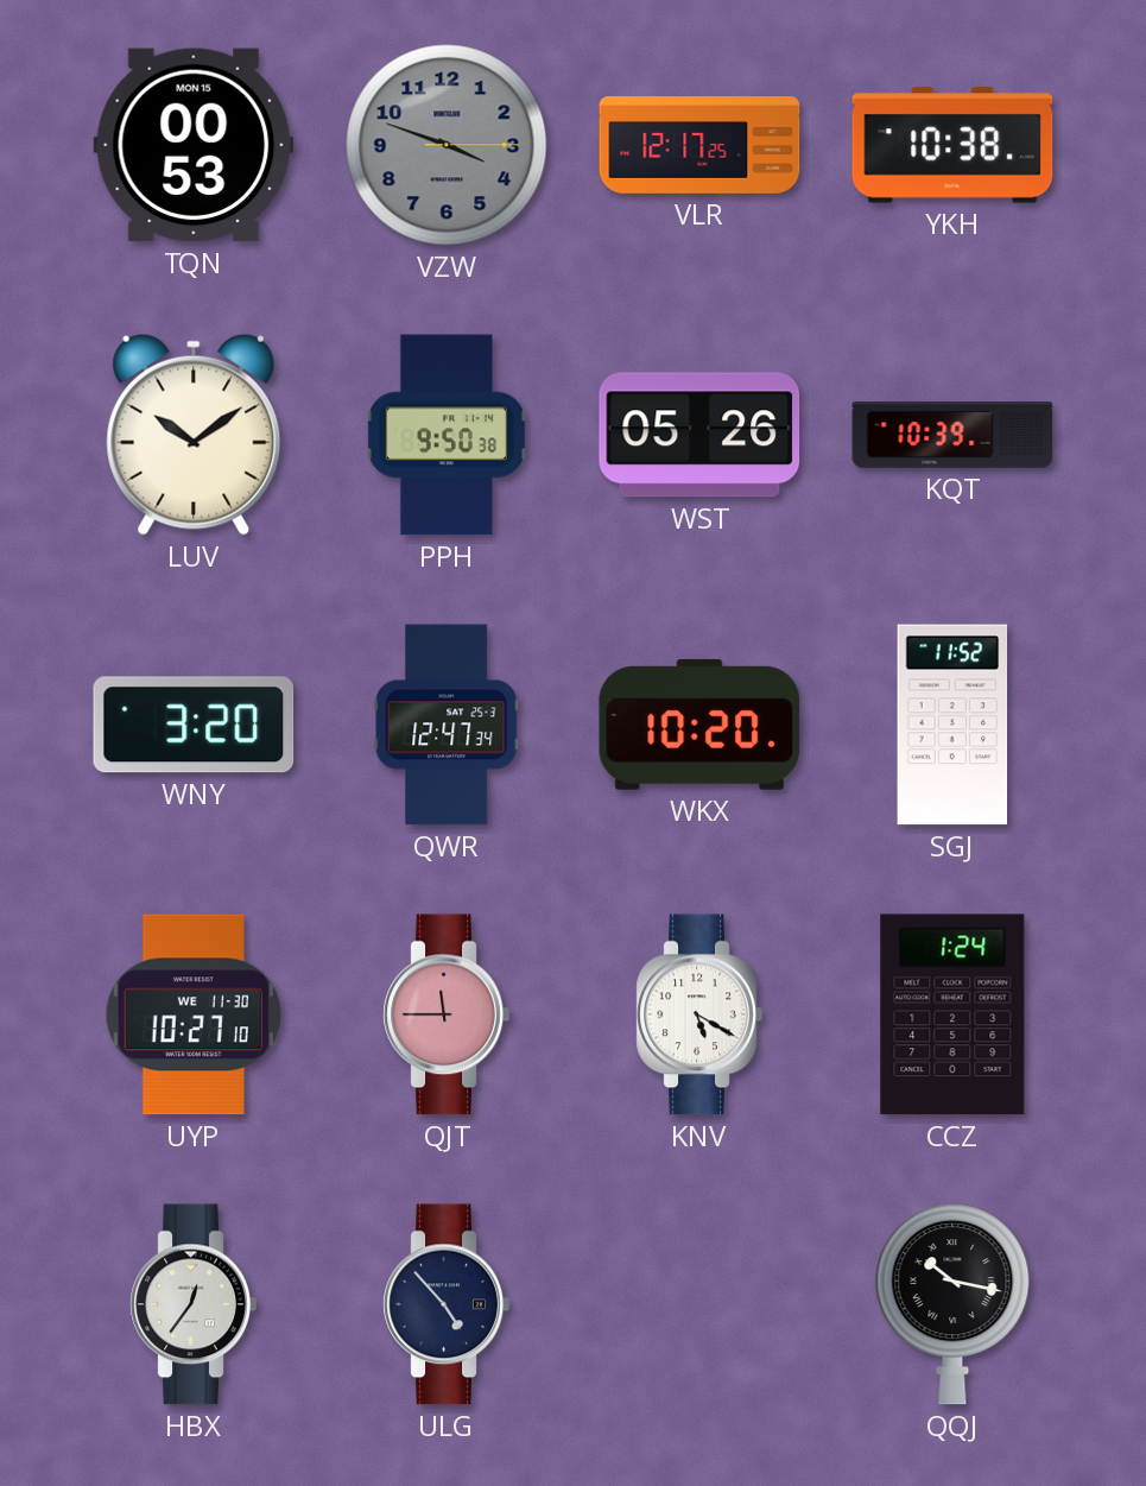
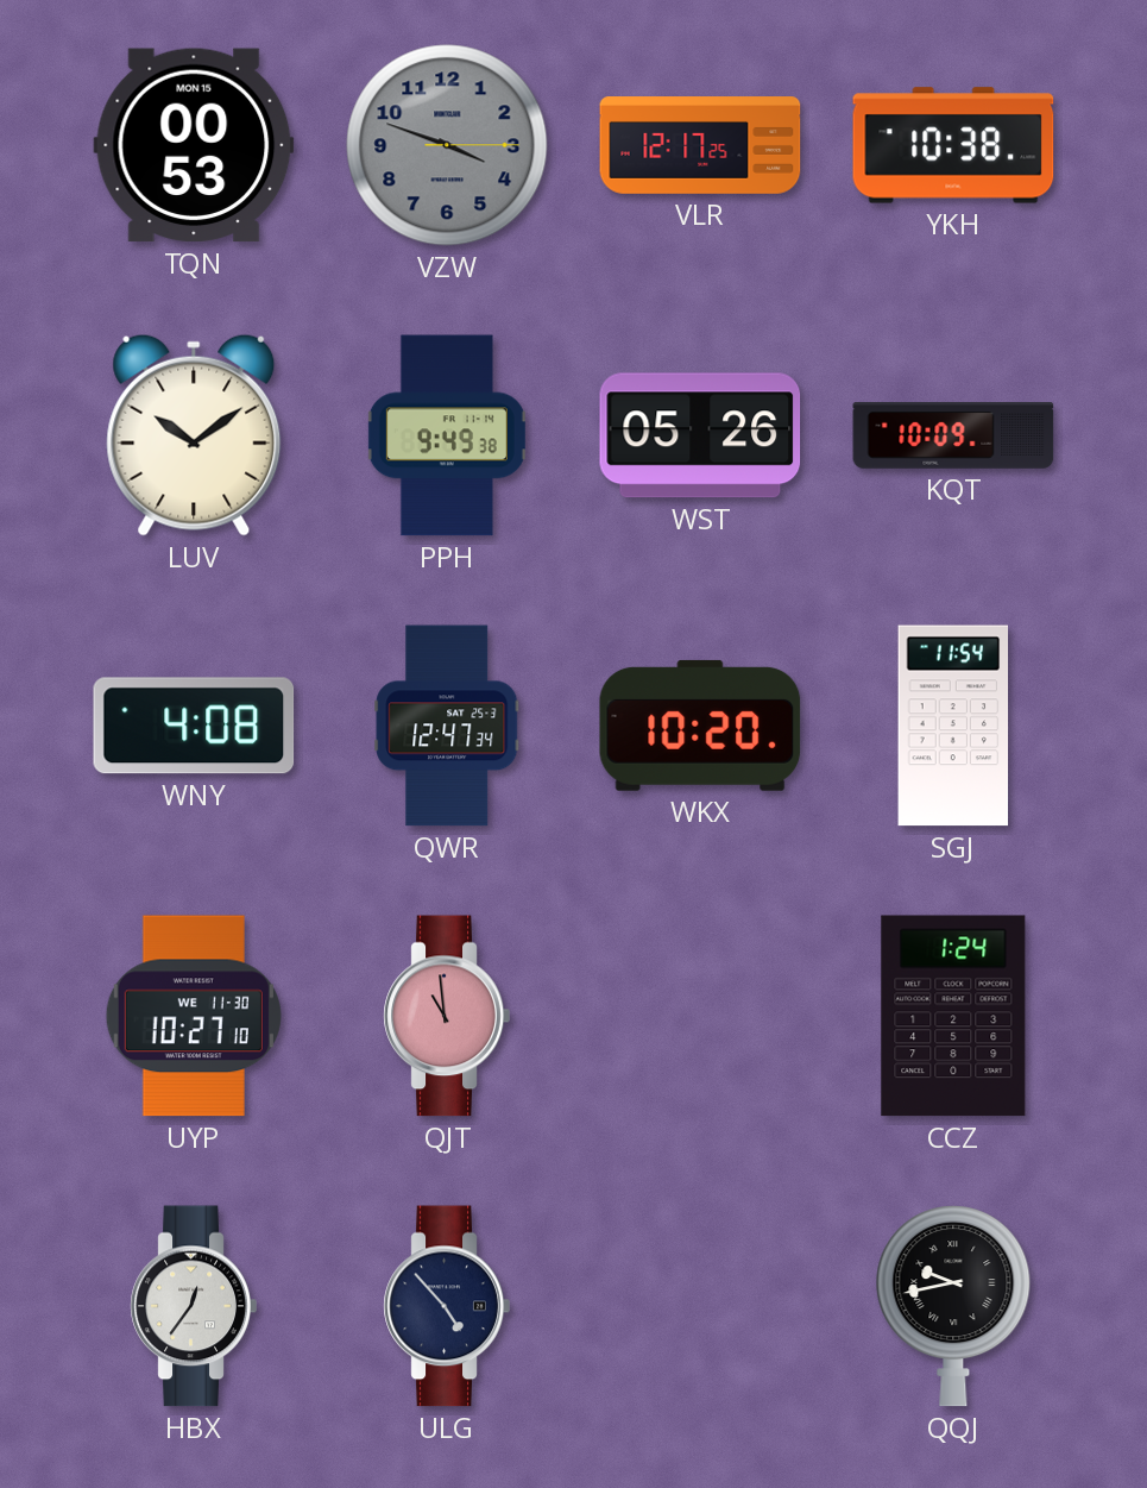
PPH: 9:50 -> 9:49
KQT: 10:39 -> 10:09
WNY: 3:20 -> 4:08
SGJ: 11:52 -> 11:54
QJT: 11:45 -> 10:59
KNV: 5:20 -> none
QQJ: 10:17 -> 9:43
